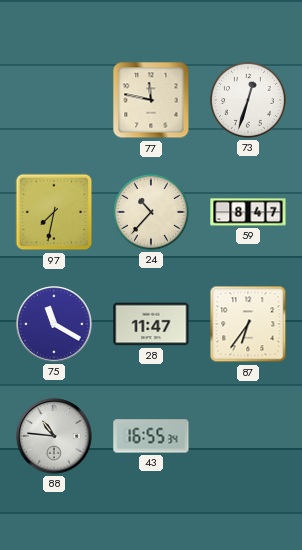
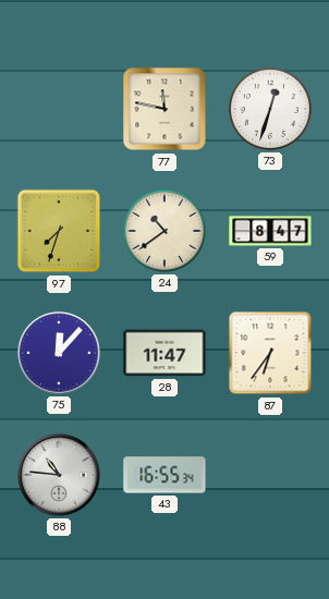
97: 7:32 -> 7:33
24: 10:37 -> 10:39
75: 11:20 -> 12:07
